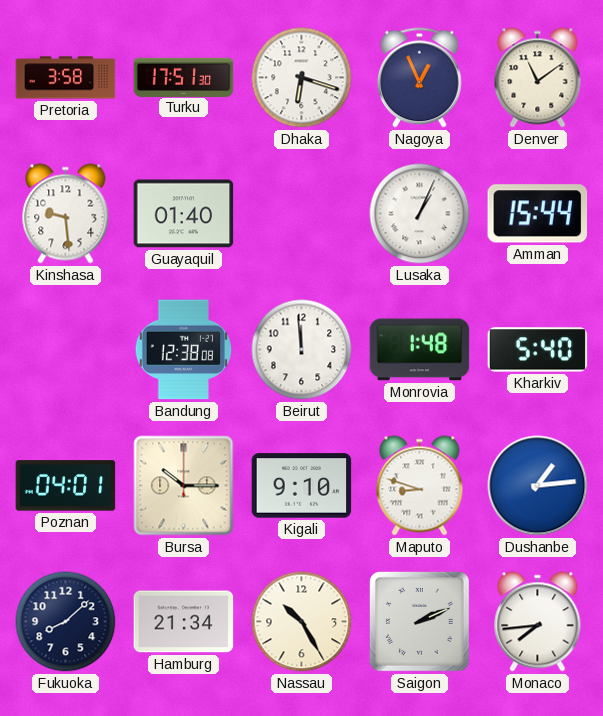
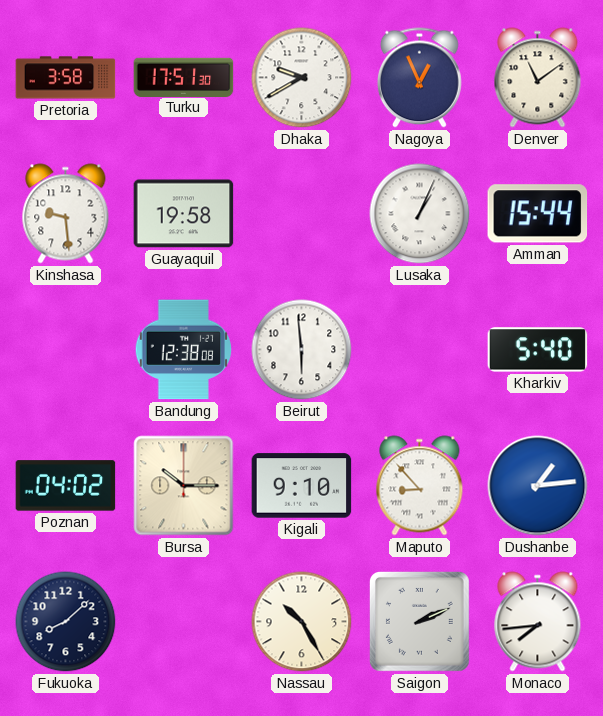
Dhaka: 6:18 -> 9:40
Guayaquil: 01:40 -> 19:58
Beirut: 11:59 -> 5:59
Monrovia: 1:48 -> none
Poznan: 04:01 -> 04:02
Maputo: 8:48 -> 8:53
Hamburg: 21:34 -> none
